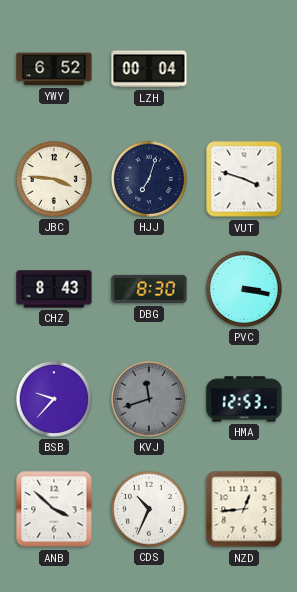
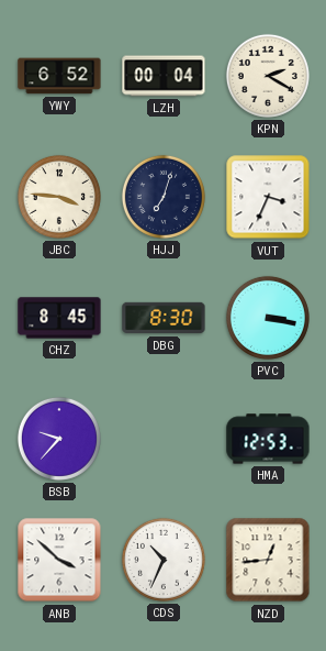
KPN: none -> 2:20
VUT: 3:48 -> 3:34
CHZ: 8:43 -> 8:45
KVJ: 11:42 -> none
